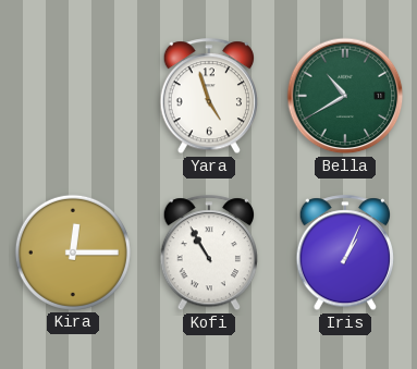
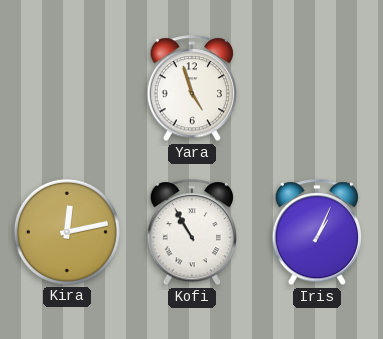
Bella: 10:40 -> none
Kira: 12:15 -> 12:13
